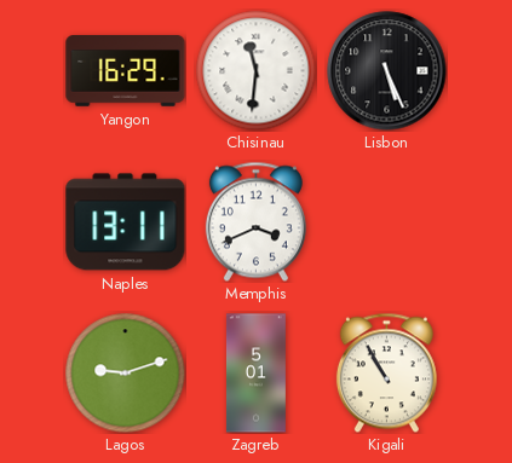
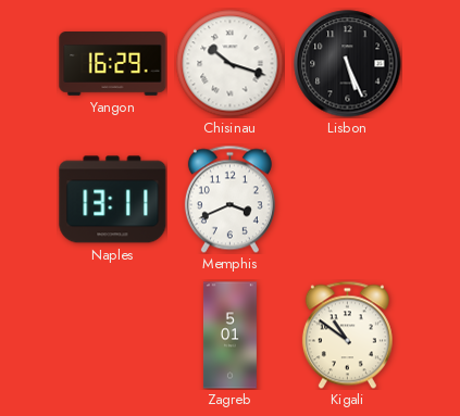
Chisinau: 11:31 -> 10:18
Lagos: 9:12 -> none
Kigali: 10:55 -> 10:51
